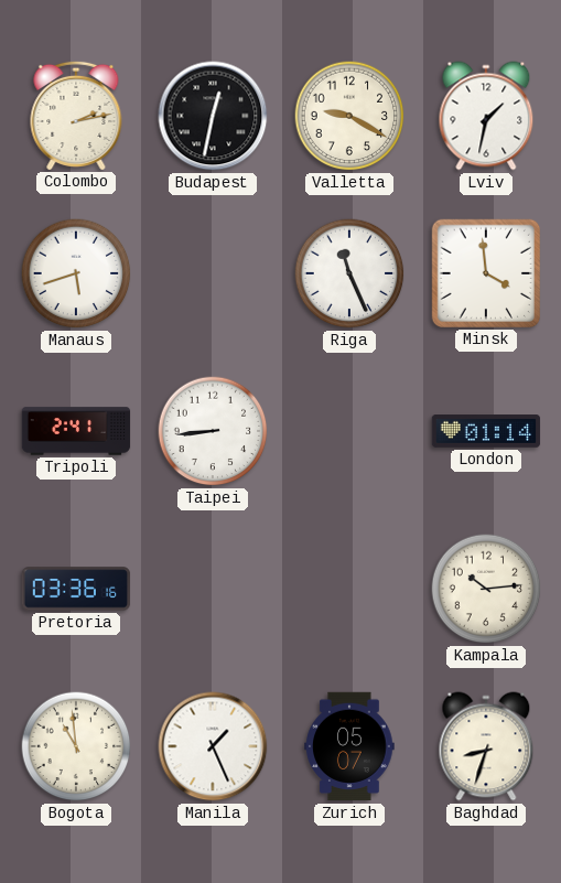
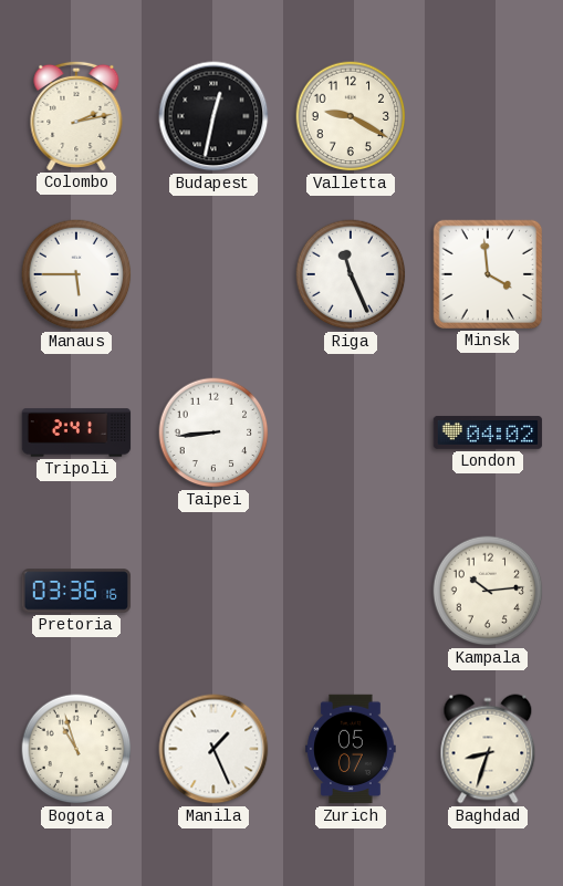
Lviv: 1:32 -> none
Manaus: 5:42 -> 5:45
London: 01:14 -> 04:02
Bogota: 10:59 -> 10:57
